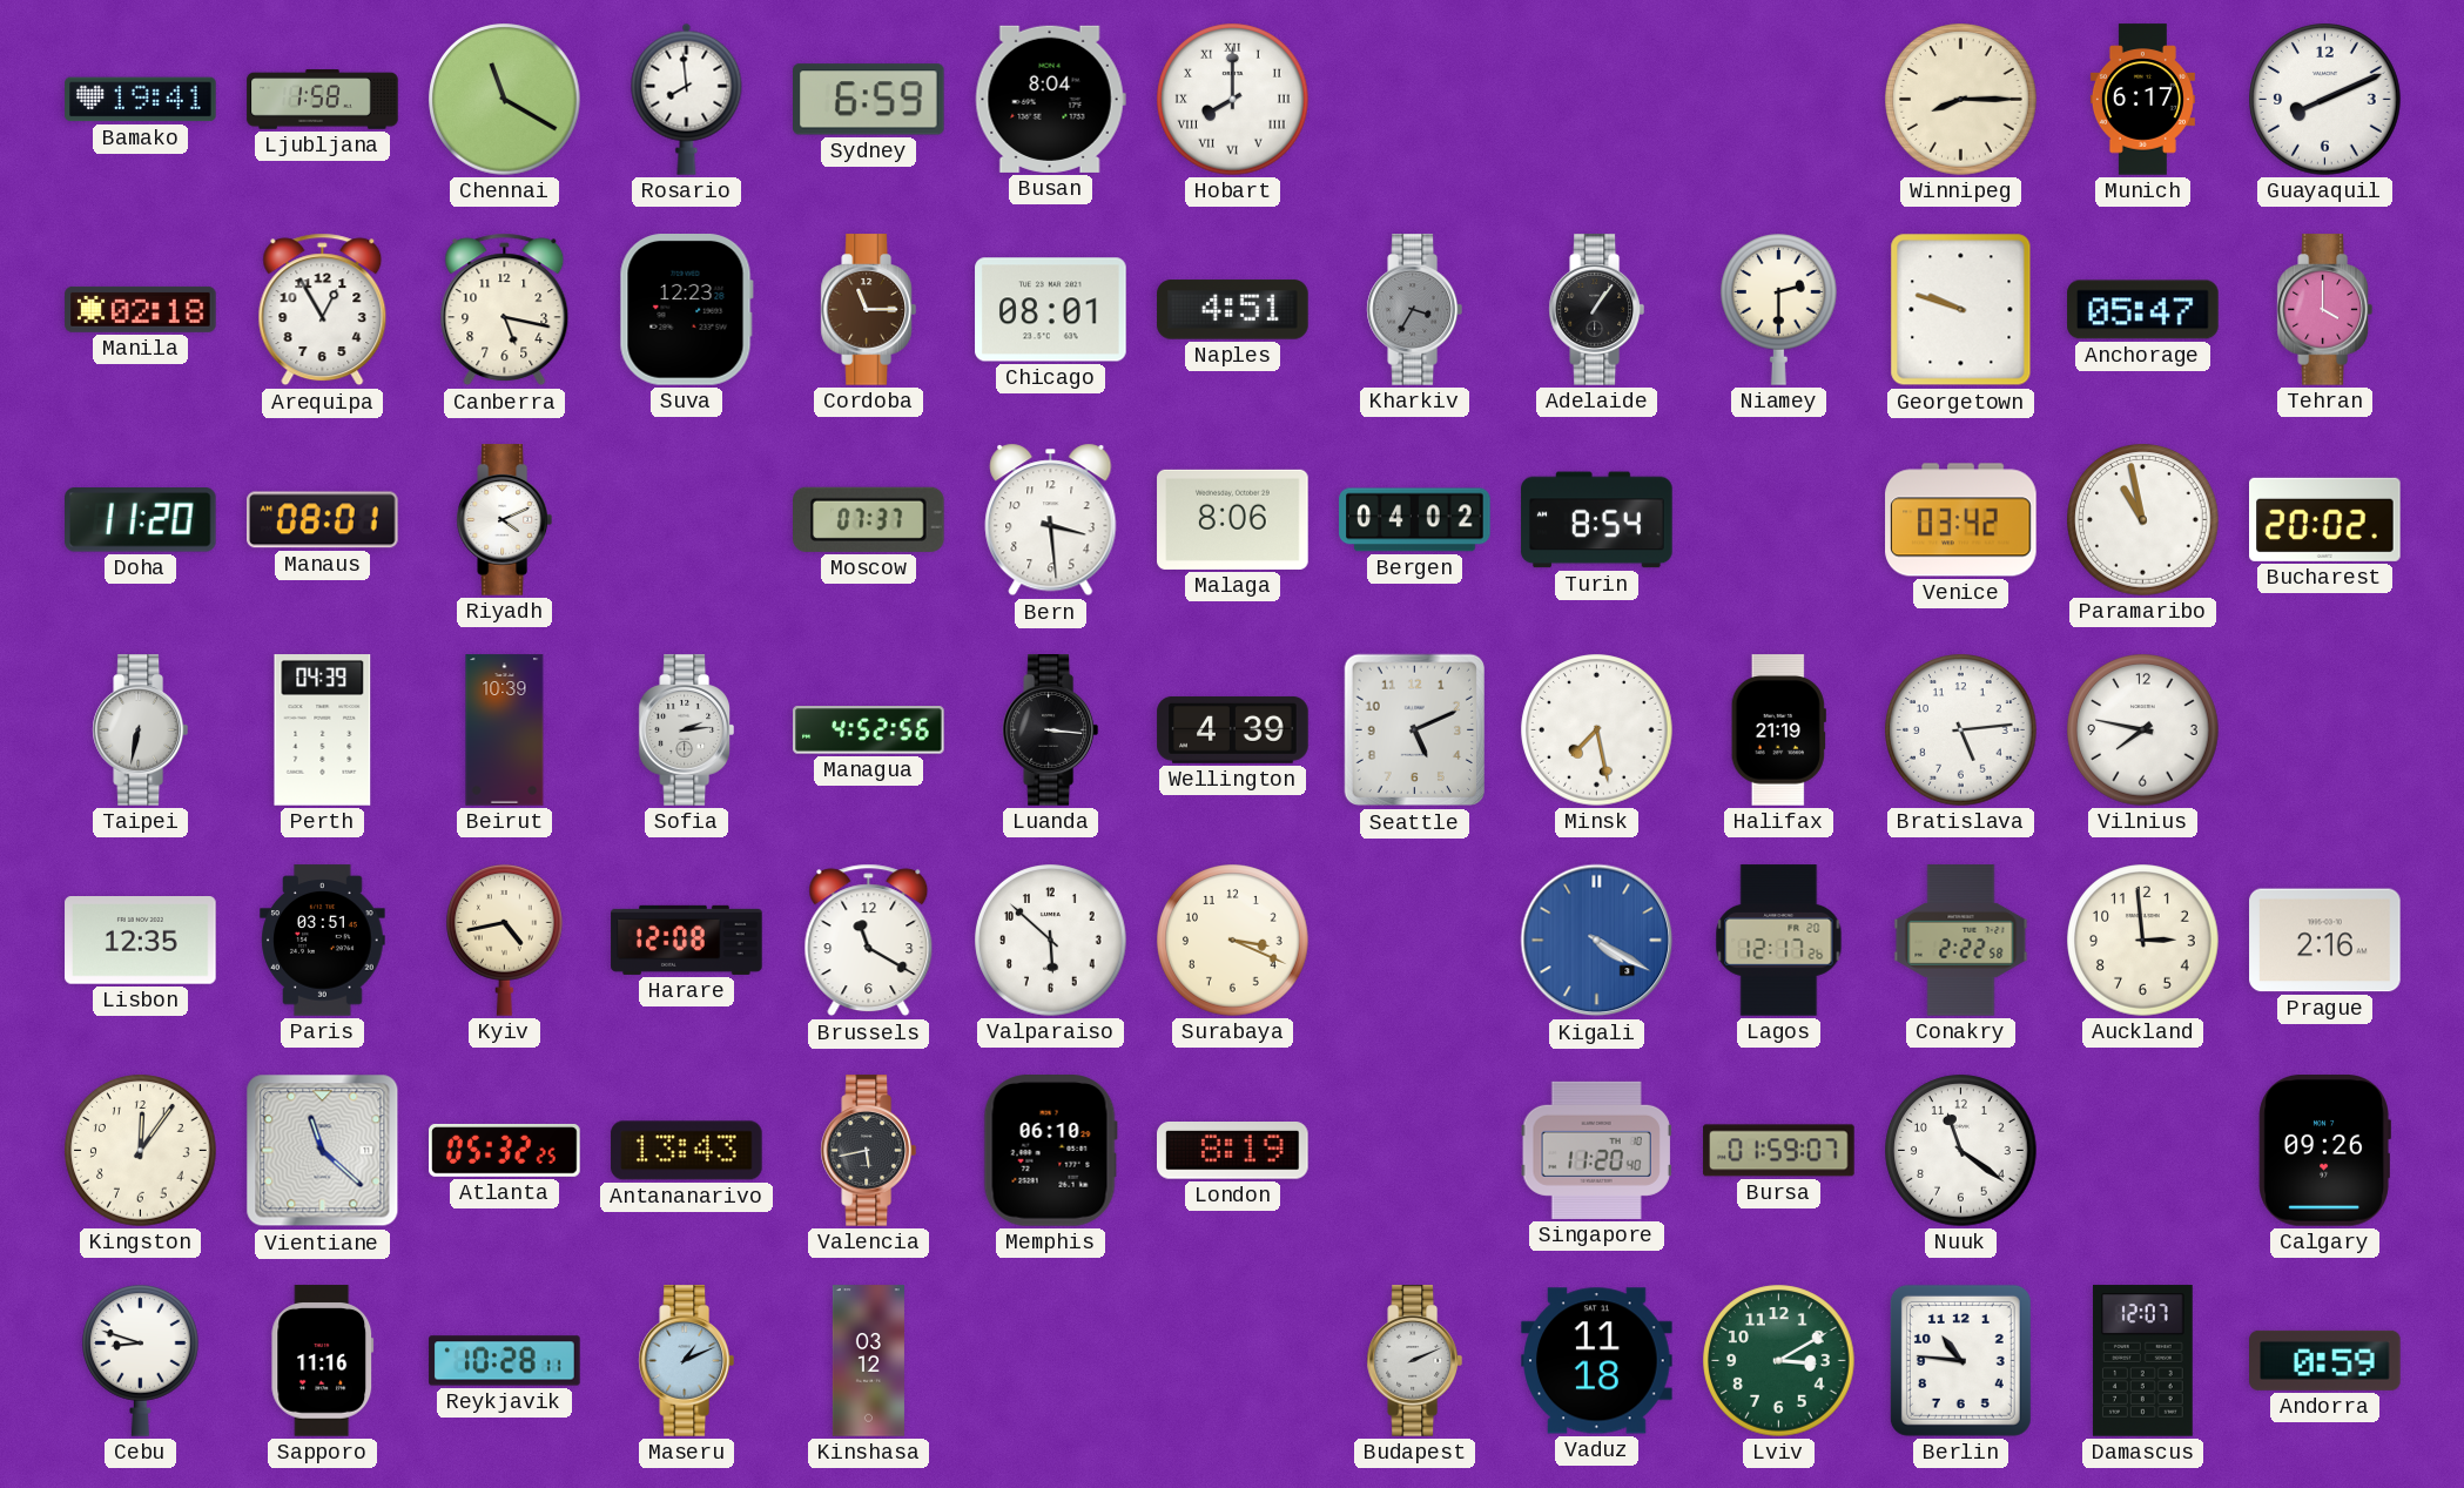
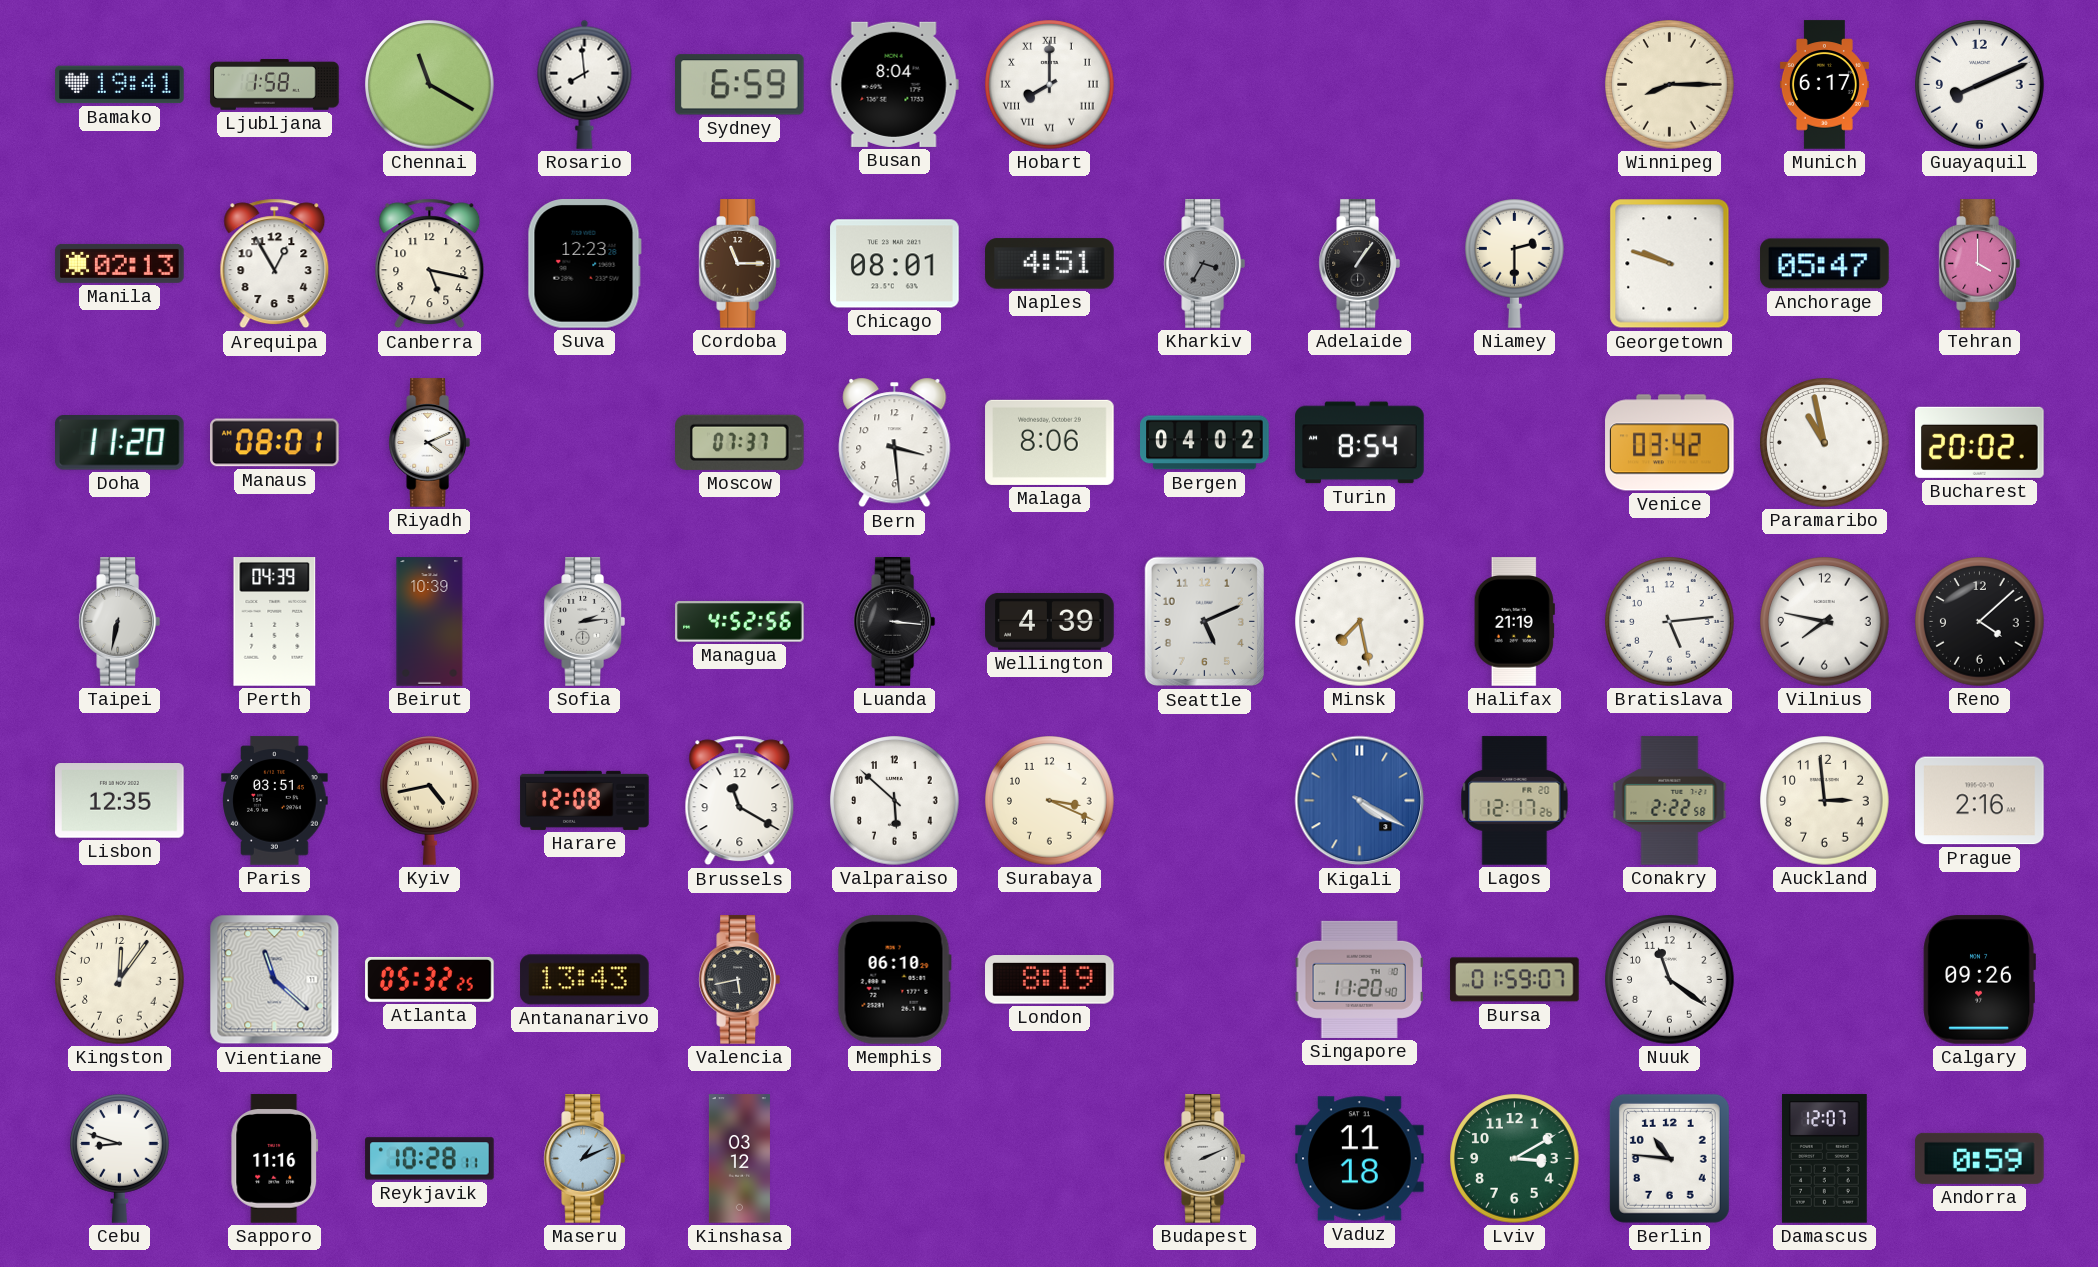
Manila: 02:18 -> 02:13
Reno: none -> 4:08
